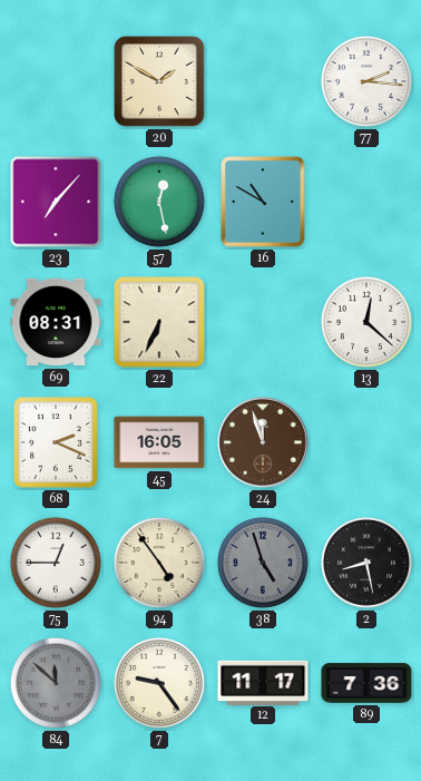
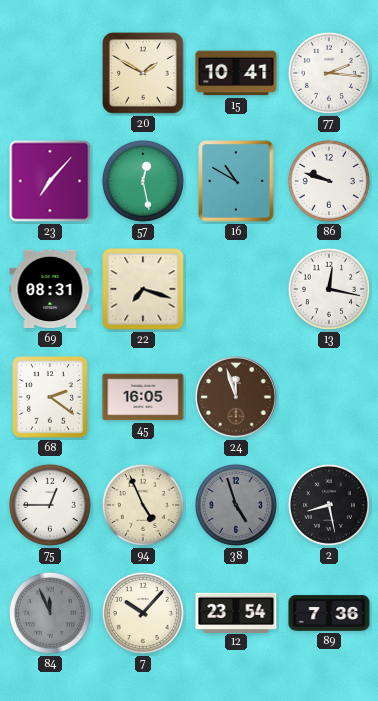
15: none -> 10:41
86: none -> 9:48
22: 6:34 -> 7:18
13: 12:22 -> 12:17
68: 2:19 -> 2:21
94: 4:54 -> 4:56
84: 11:52 -> 11:56
7: 9:24 -> 10:07
12: 11:17 -> 23:54
